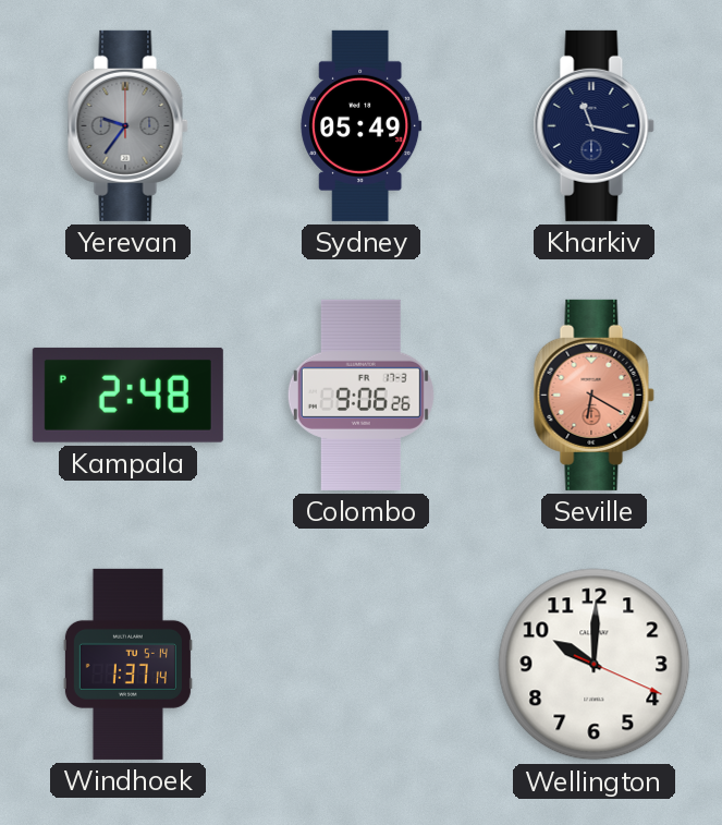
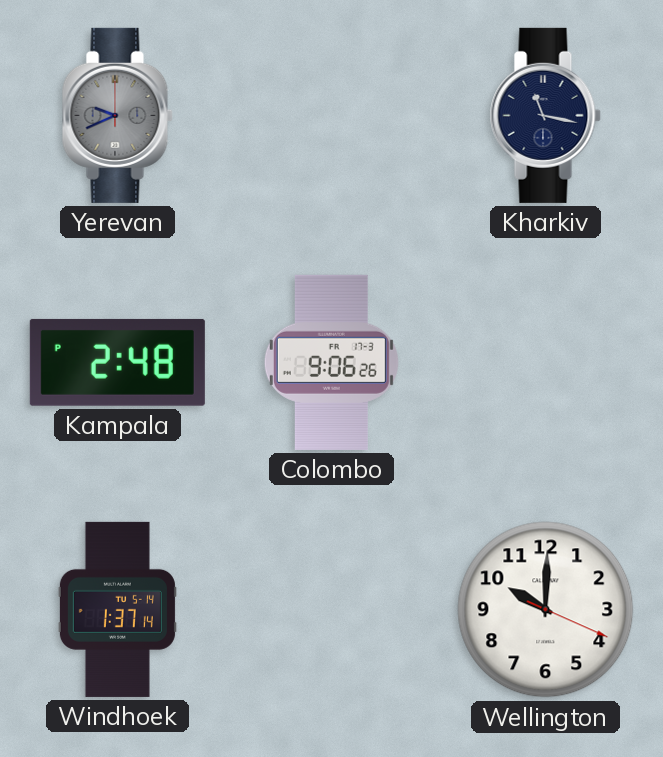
Yerevan: 9:36 -> 9:41
Sydney: 05:49 -> none
Seville: 6:20 -> none
